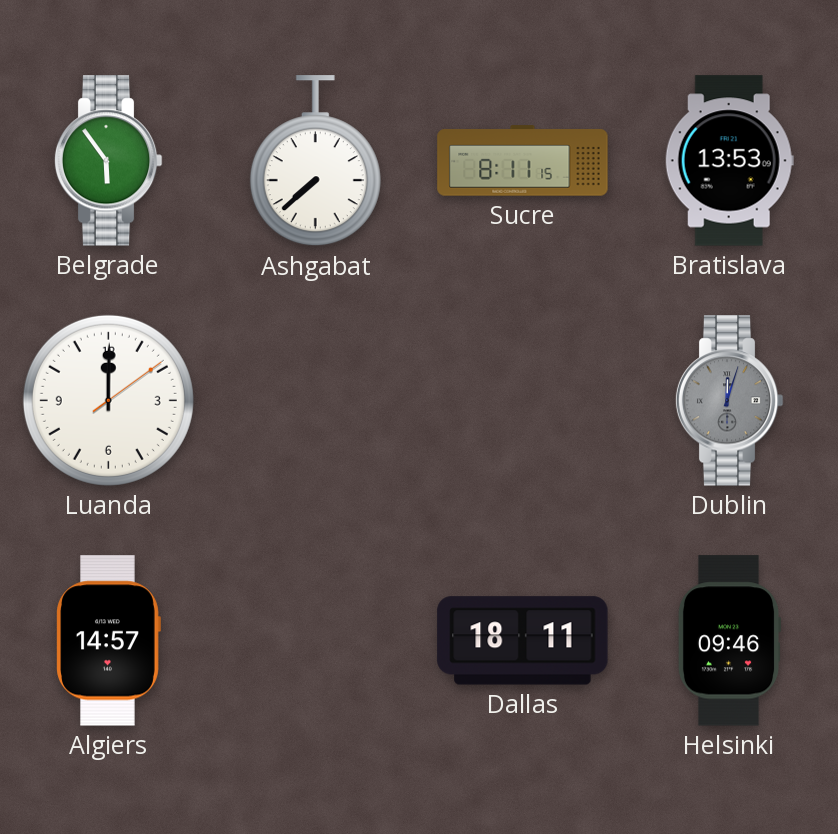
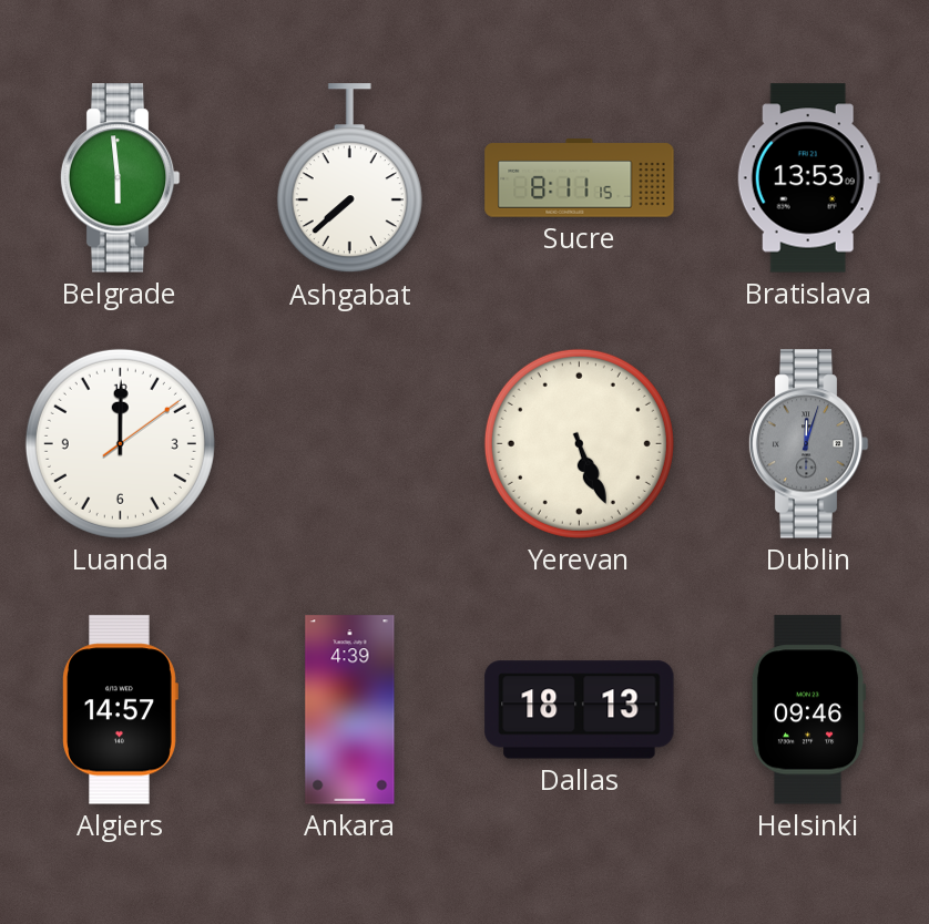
Belgrade: 5:54 -> 5:59
Yerevan: none -> 5:26
Ankara: none -> 4:39
Dallas: 18:11 -> 18:13
